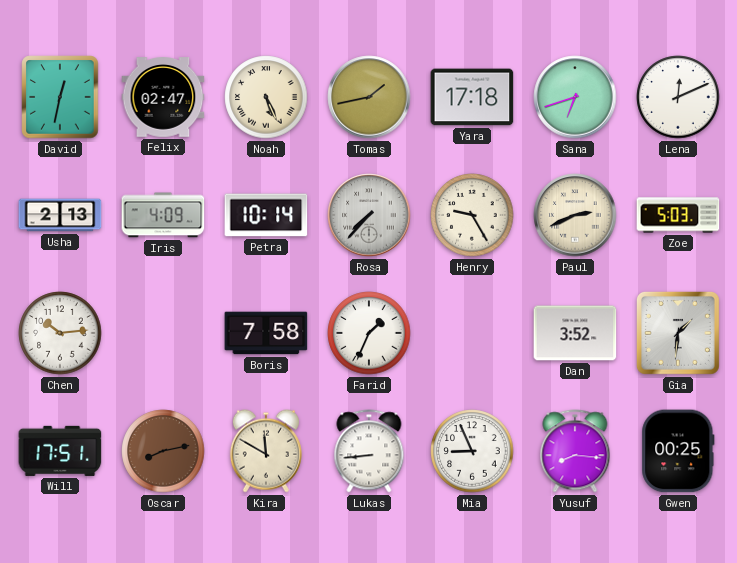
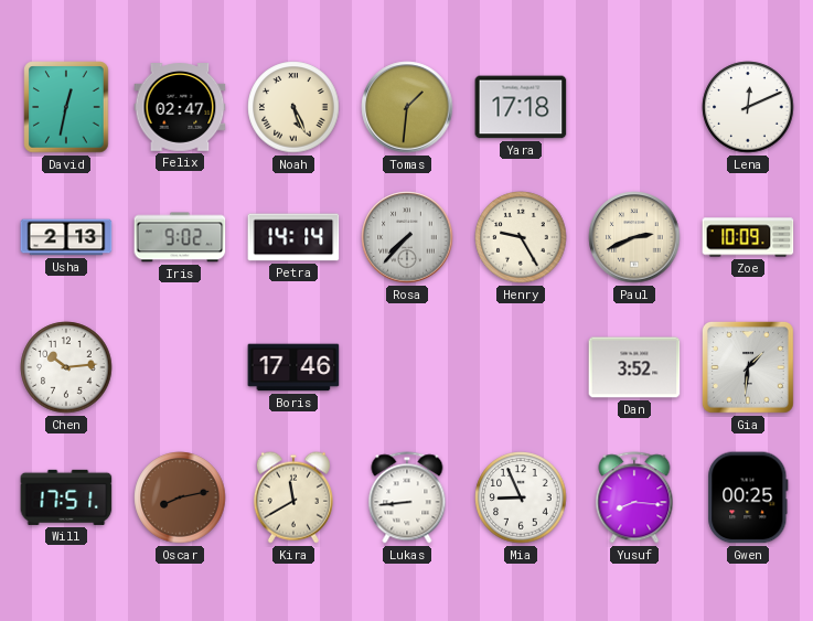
Tomas: 1:43 -> 1:31
Sana: 6:42 -> none
Iris: 4:09 -> 9:02
Petra: 10:14 -> 14:14
Zoe: 5:03 -> 10:09
Boris: 7:58 -> 17:46
Farid: 1:34 -> none
Kira: 11:50 -> 11:40
